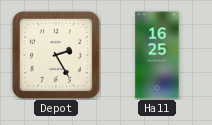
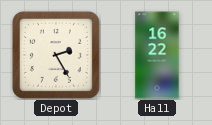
Hall: 16:25 -> 16:22
